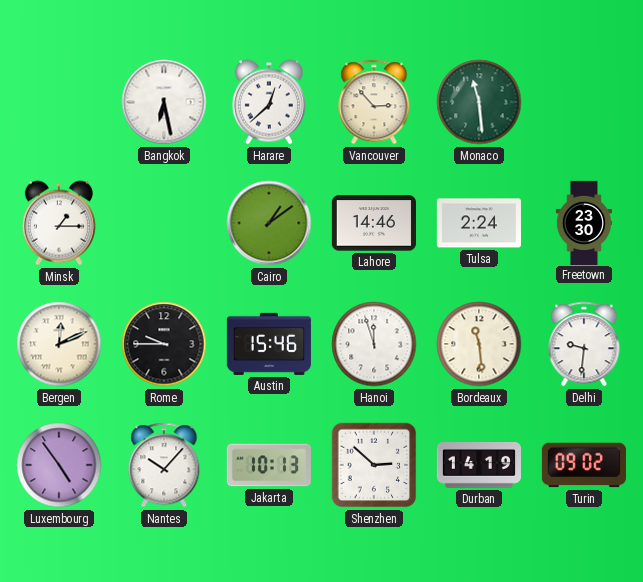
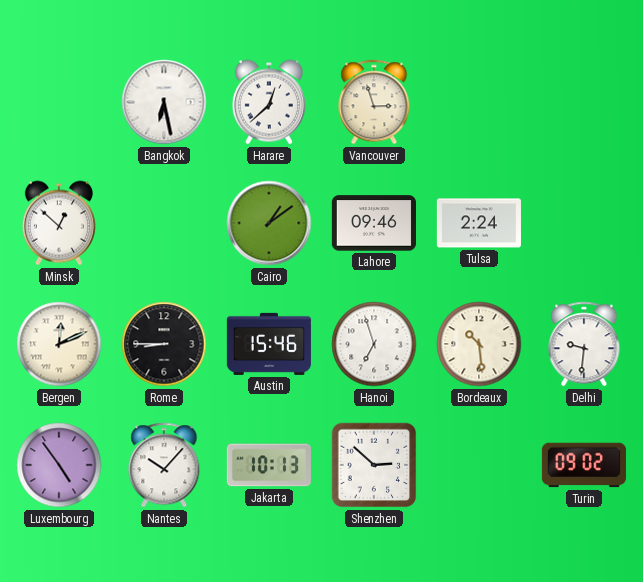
Vancouver: 2:53 -> 2:57
Monaco: 11:29 -> none
Minsk: 1:15 -> 12:52
Lahore: 14:46 -> 09:46
Freetown: 23:30 -> none
Rome: 9:45 -> 8:45
Hanoi: 11:57 -> 6:57
Bordeaux: 11:29 -> 10:29
Durban: 14:19 -> none
